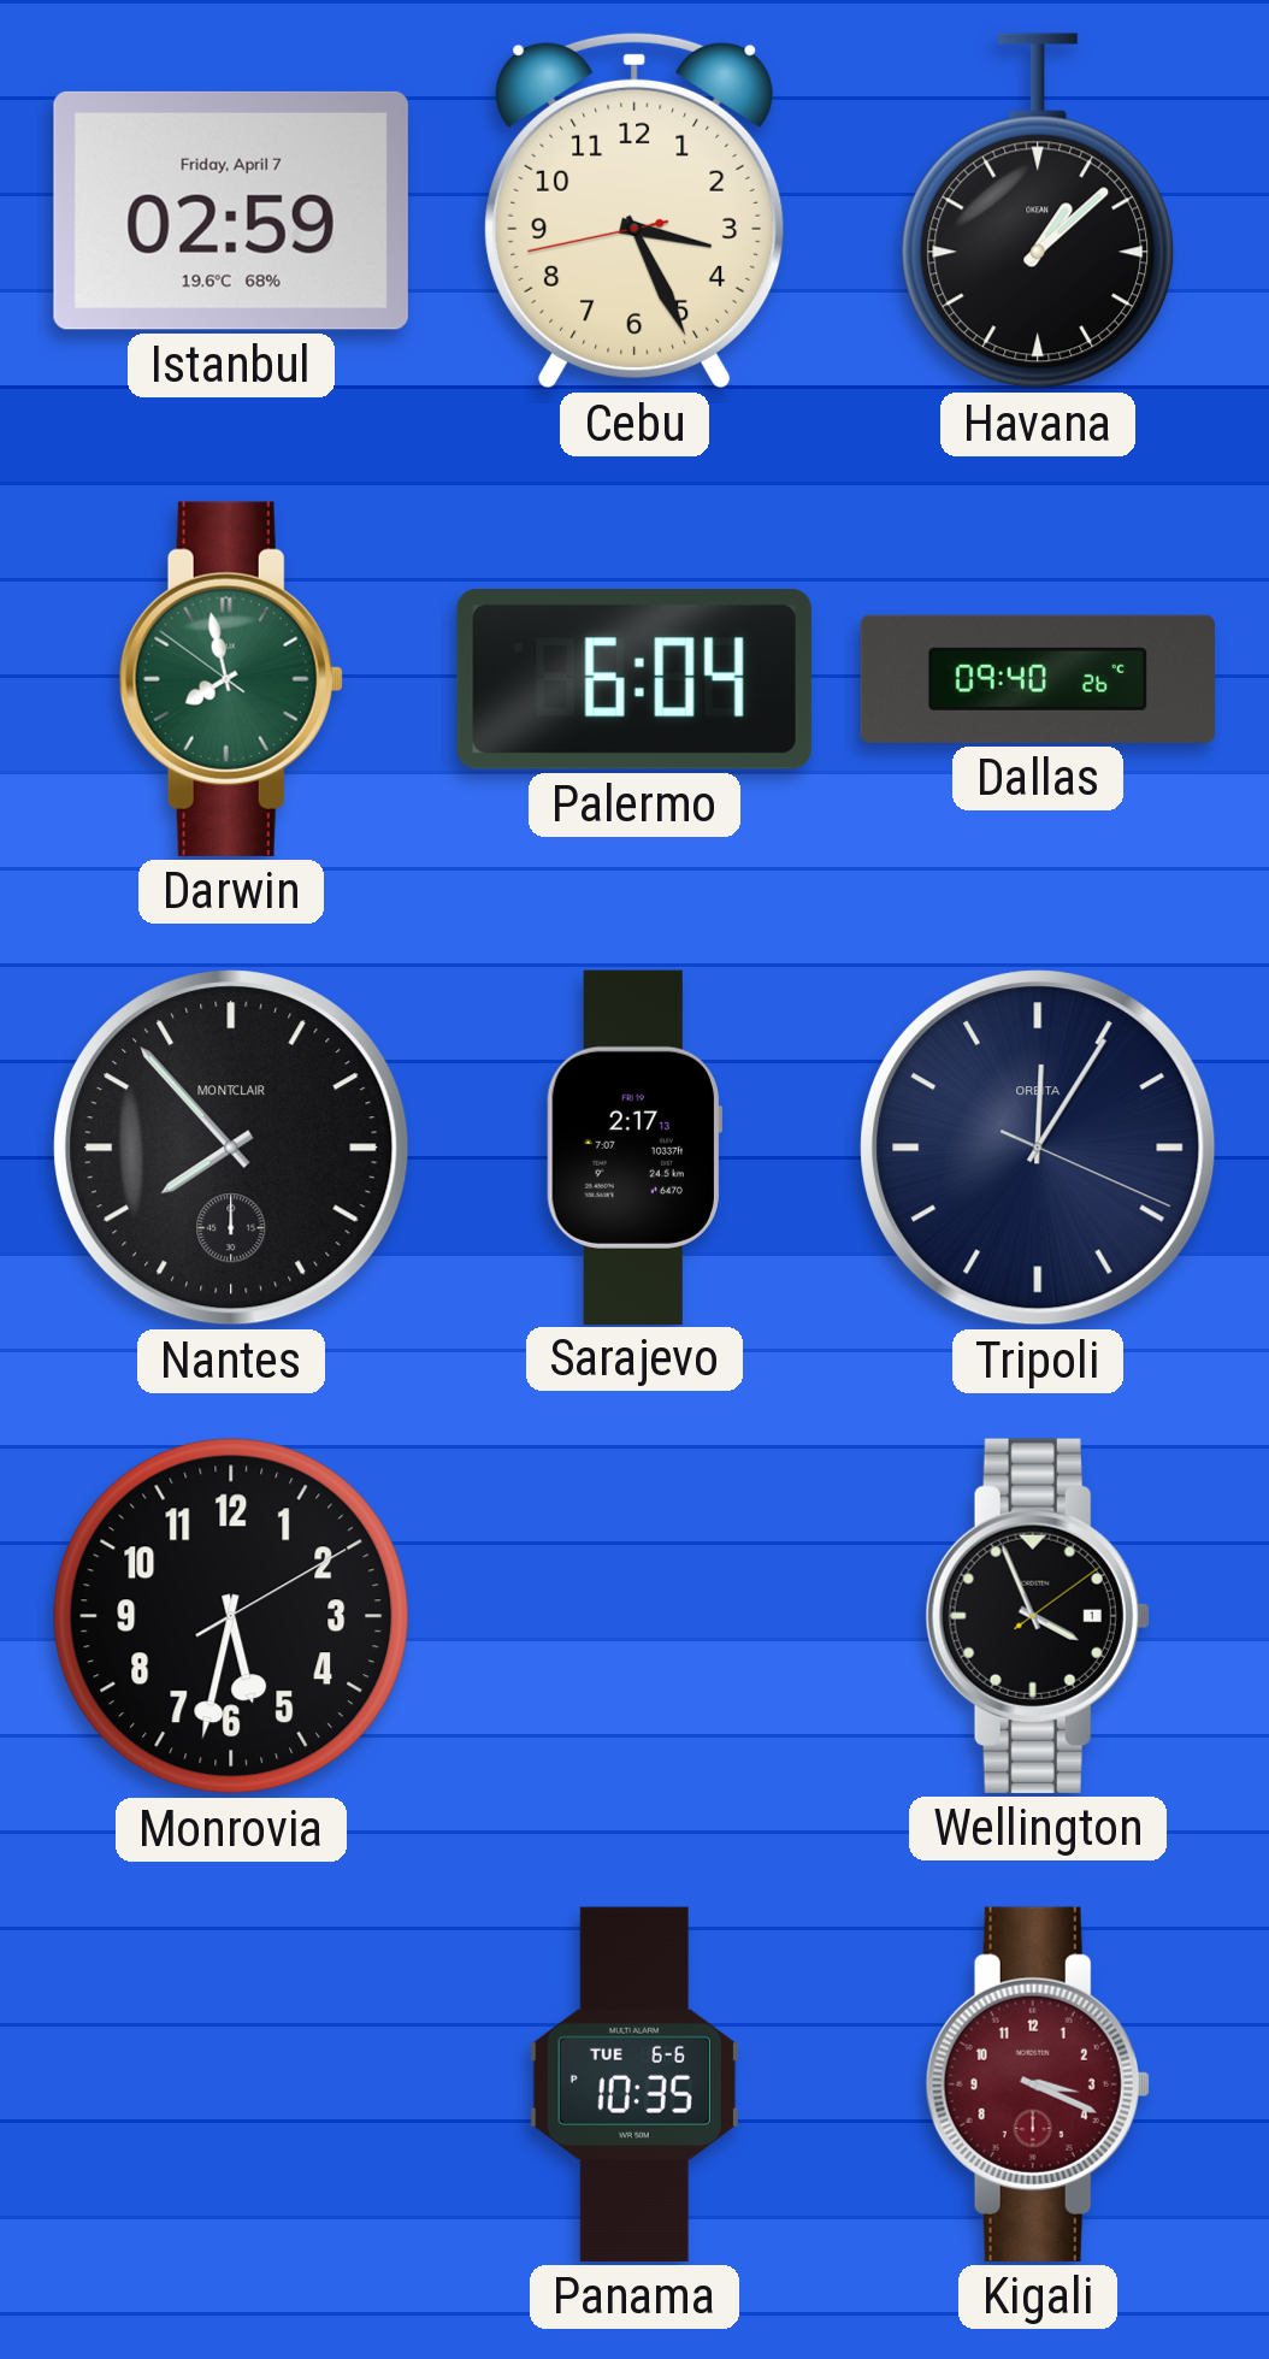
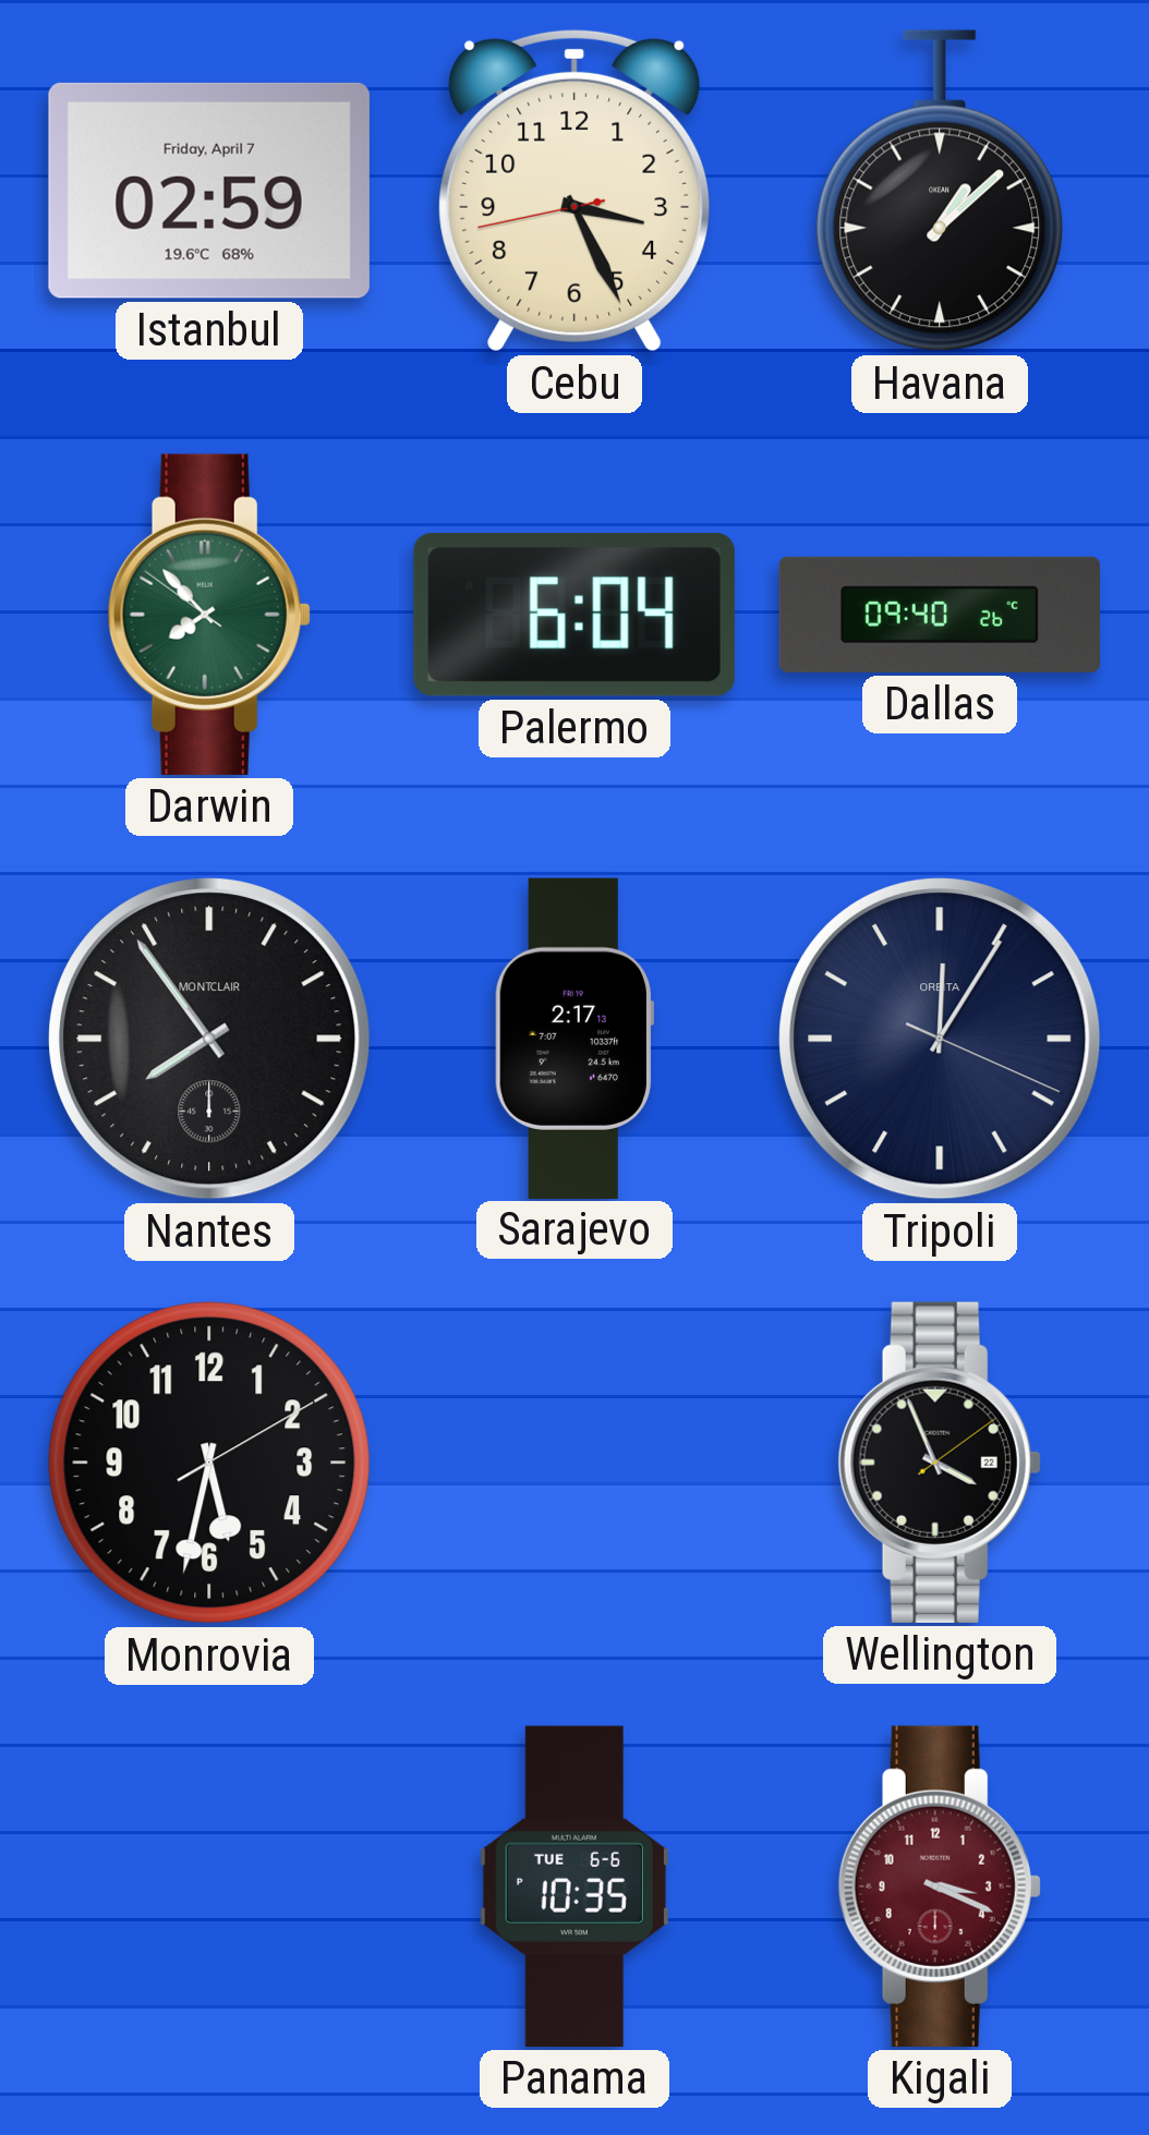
Darwin: 7:57 -> 7:52
Nantes: 7:53 -> 7:54
Wellington date: 1 -> 22
